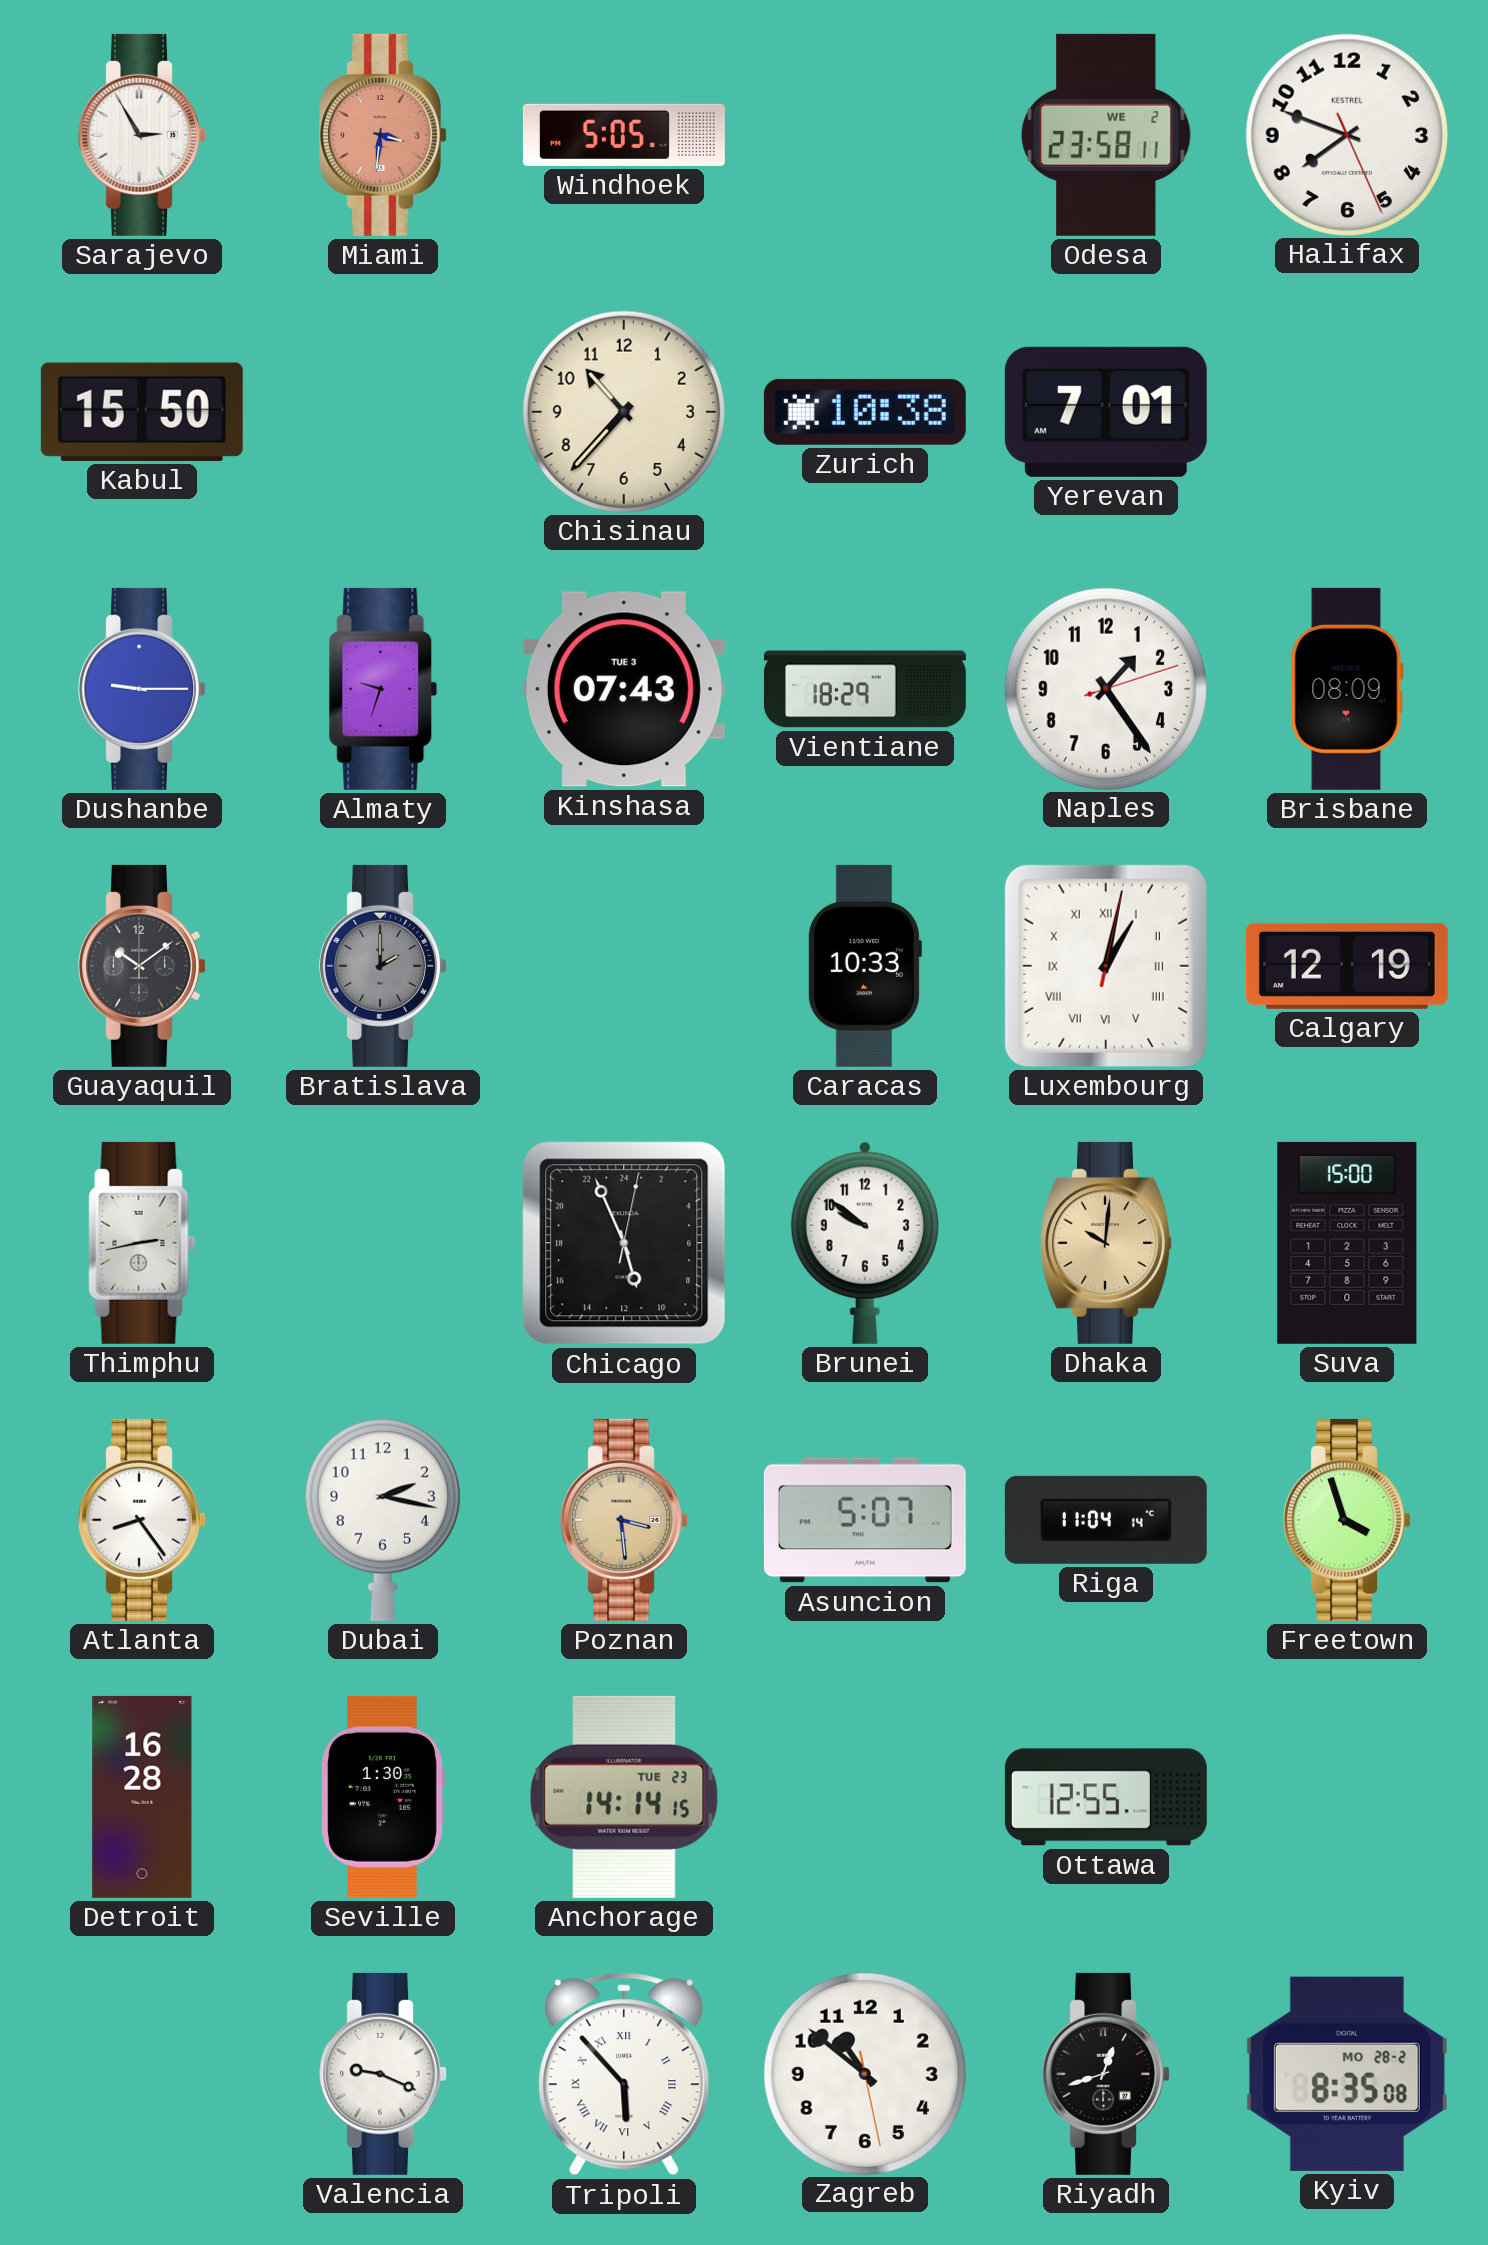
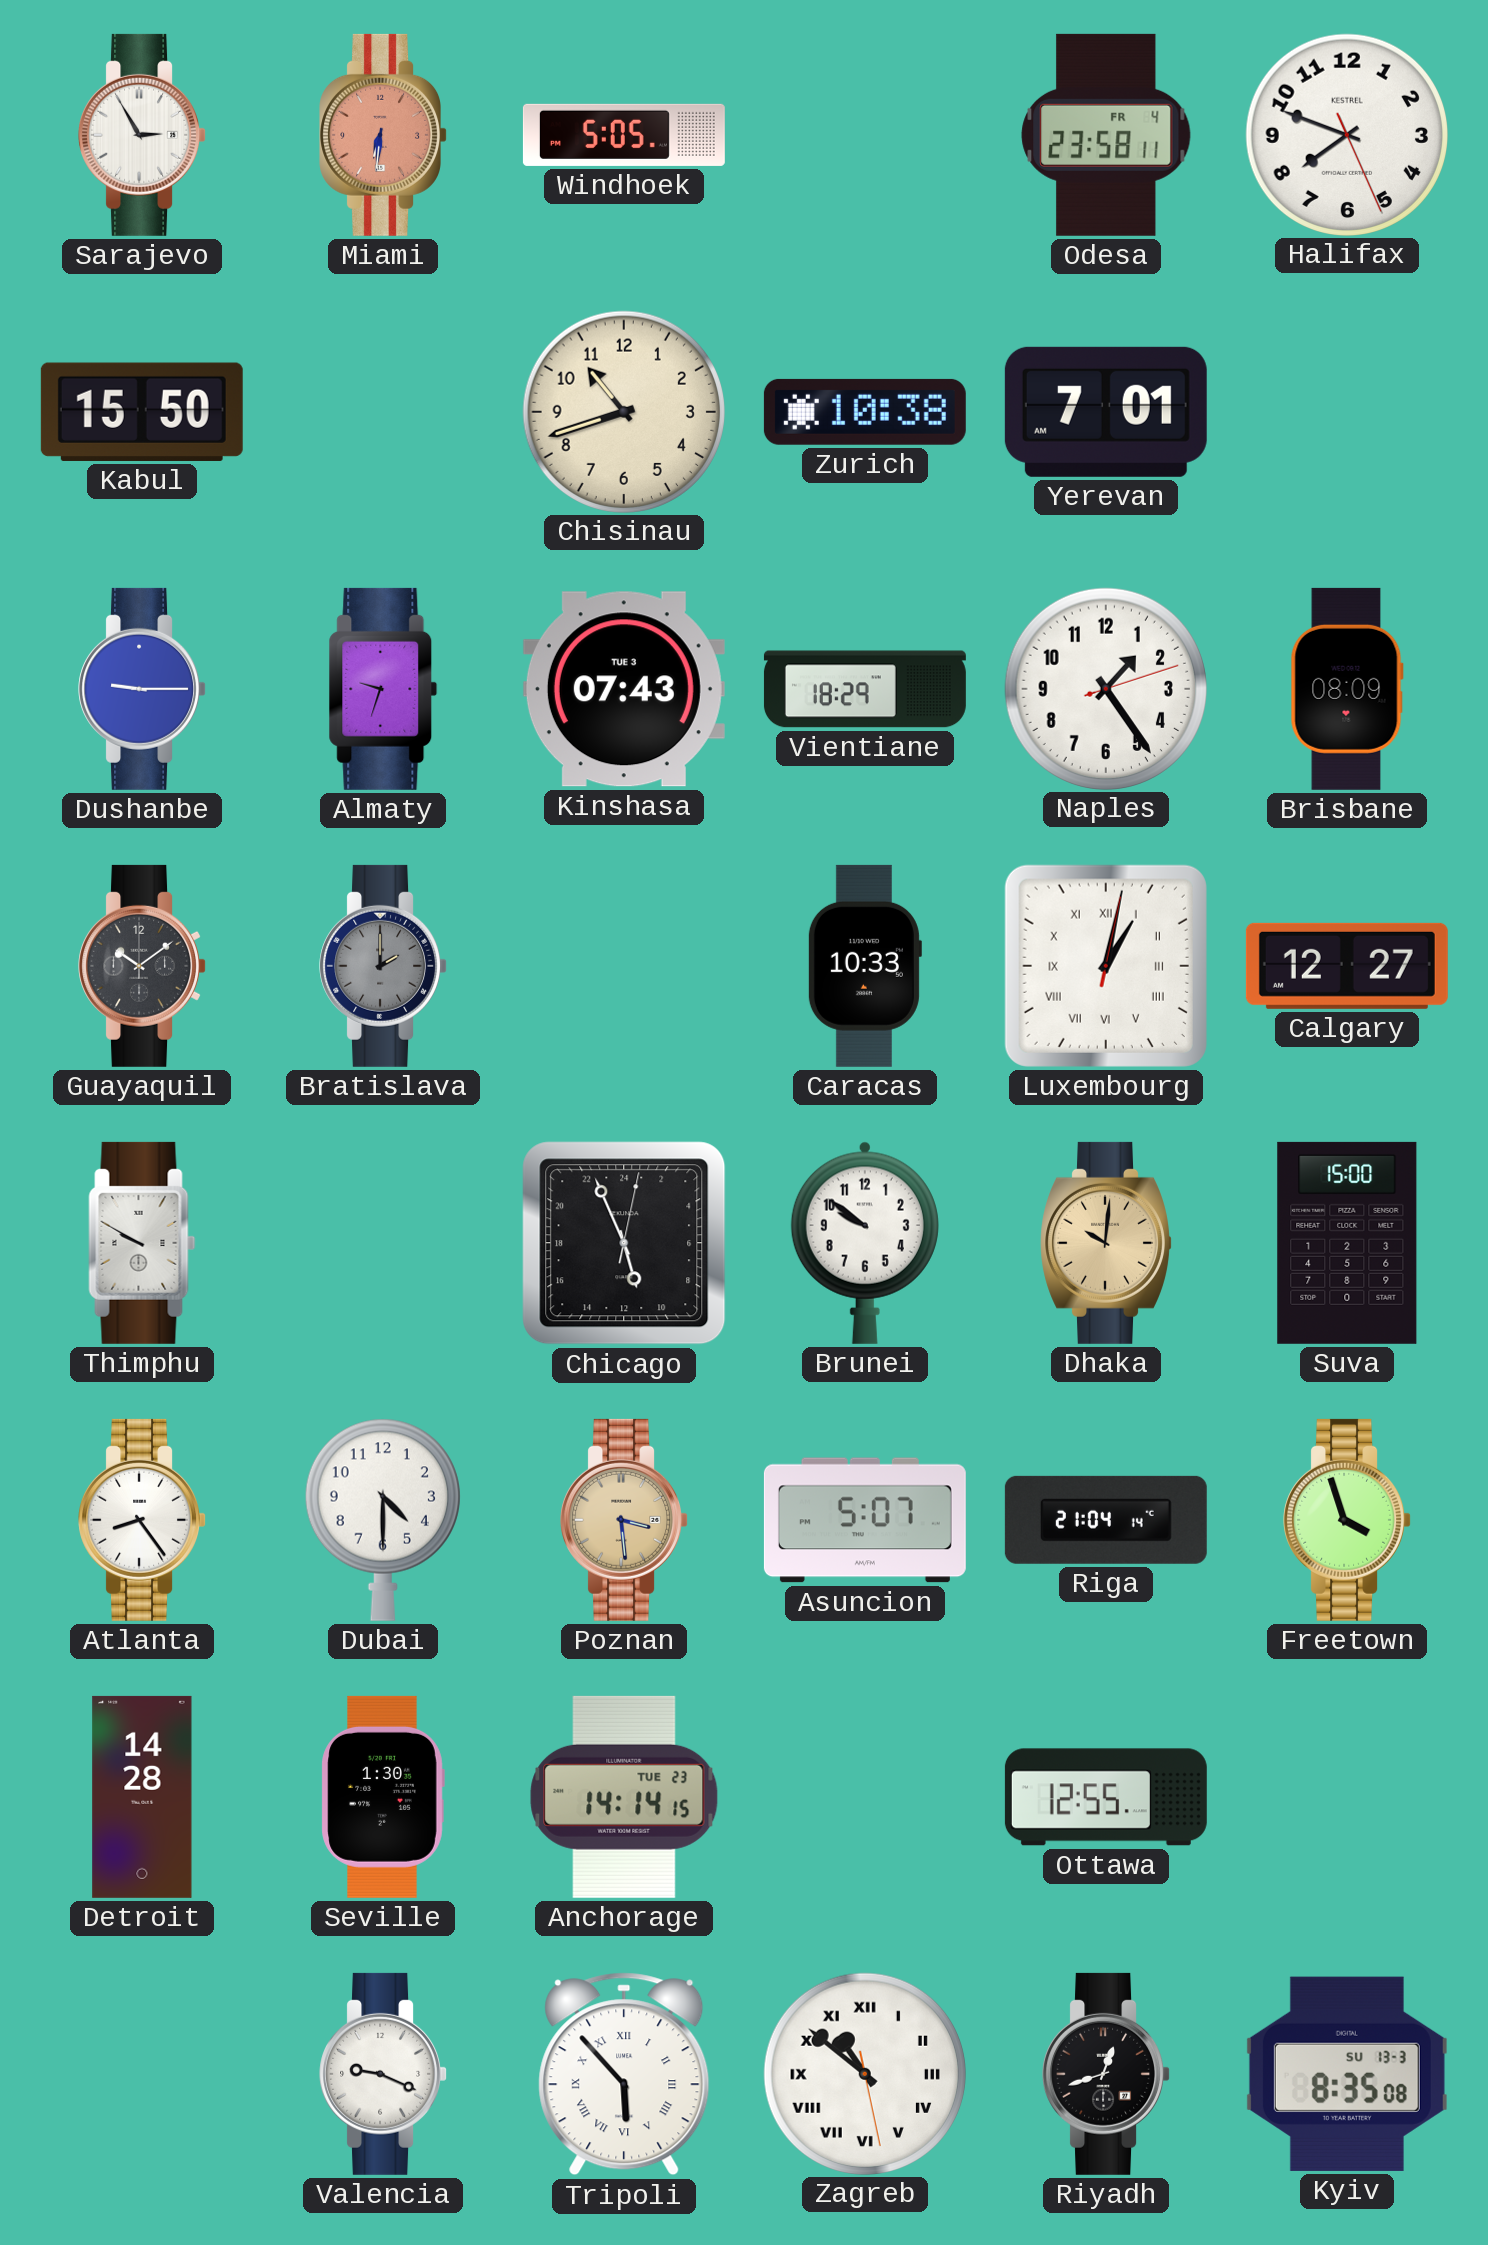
Miami: 3:31 -> 6:31
Odesa date: WE 2 -> FR 4
Chisinau: 10:37 -> 10:42
Calgary: 12:19 -> 12:27
Thimphu: 2:43 -> 9:50
Dubai: 2:17 -> 4:30
Riga: 11:04 -> 21:04
Detroit: 16:28 -> 14:28
Zagreb numerals: Arabic -> Roman
Kyiv date: MO 28-2 -> SU 13-3
